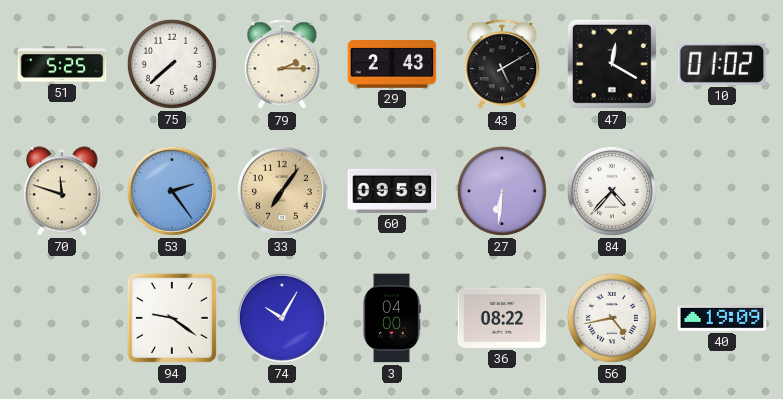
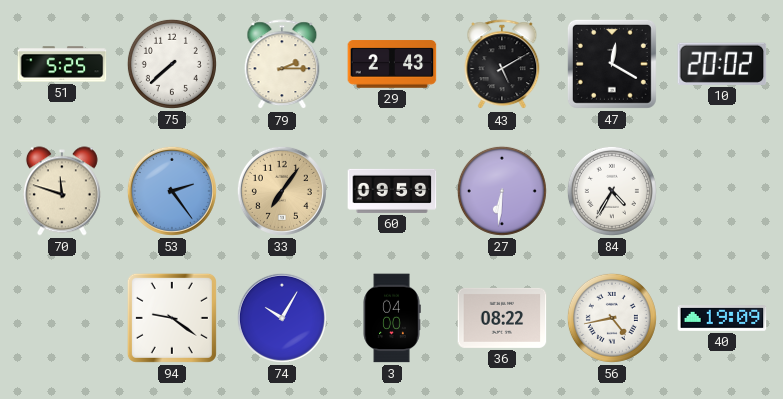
10: 01:02 -> 20:02
84: 4:37 -> 4:35
